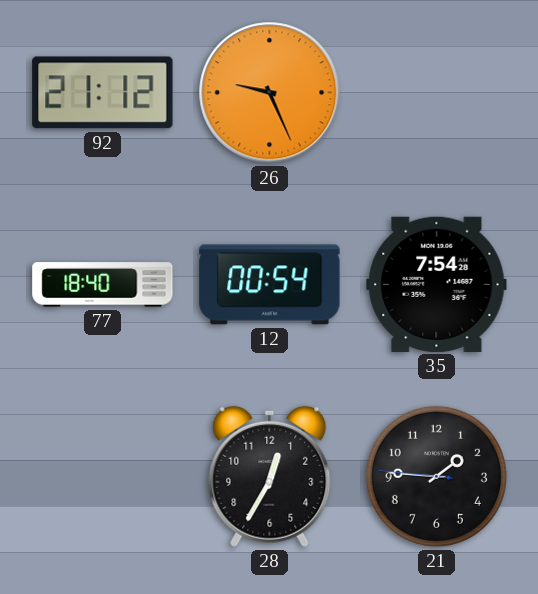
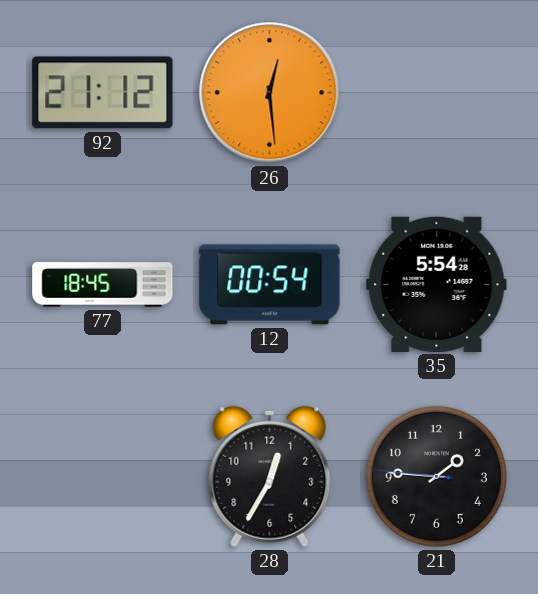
26: 9:26 -> 12:29
77: 18:40 -> 18:45
35: 7:54 -> 5:54
